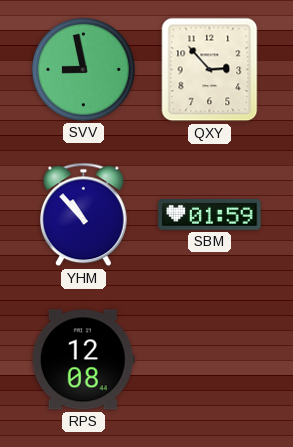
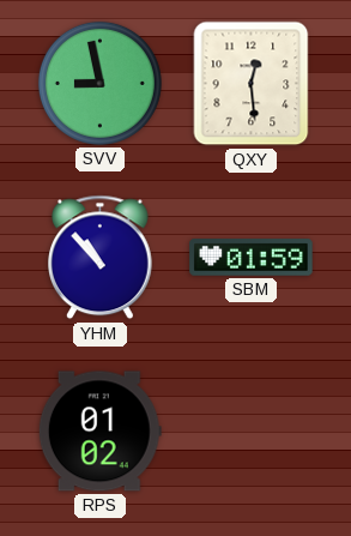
QXY: 2:53 -> 12:29
RPS: 12:08 -> 01:02
